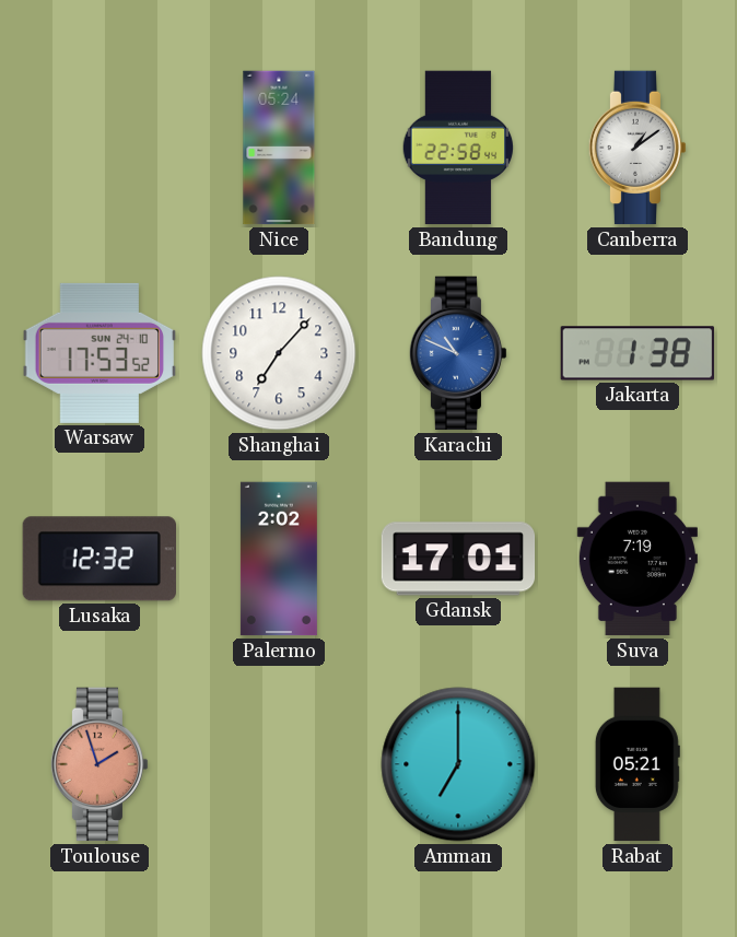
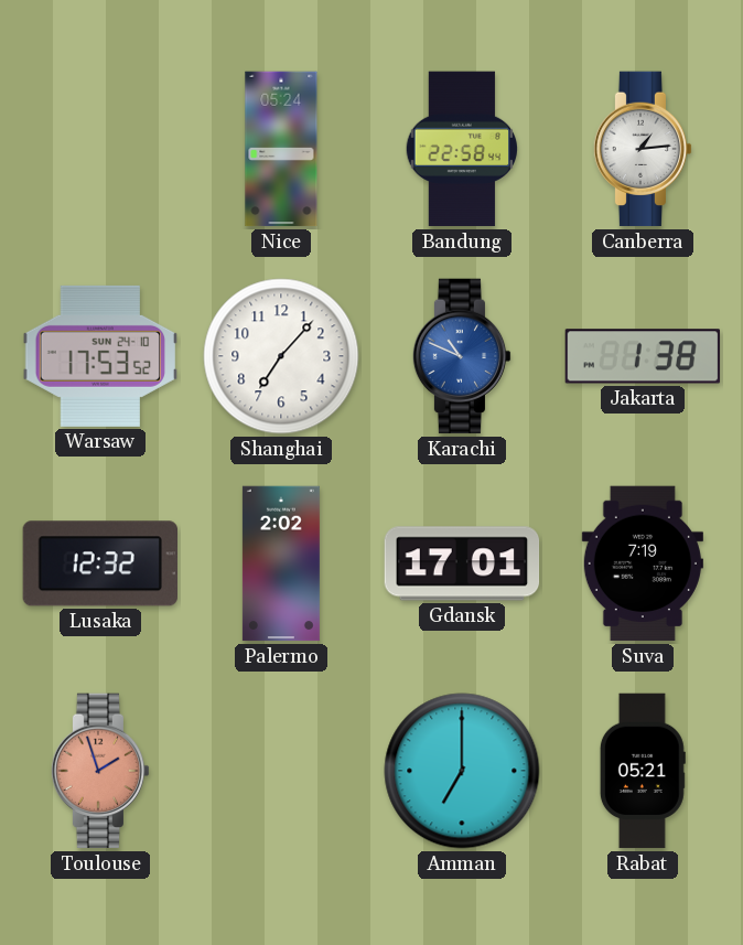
Canberra: 1:09 -> 1:14
